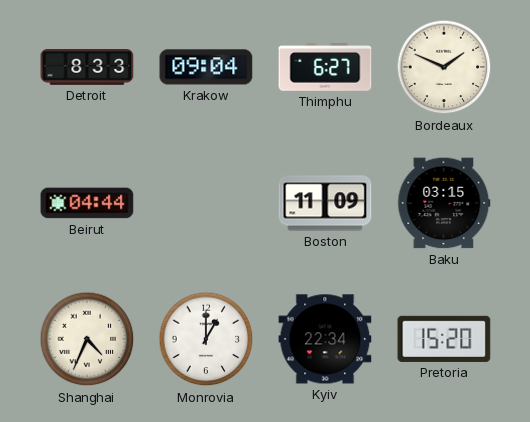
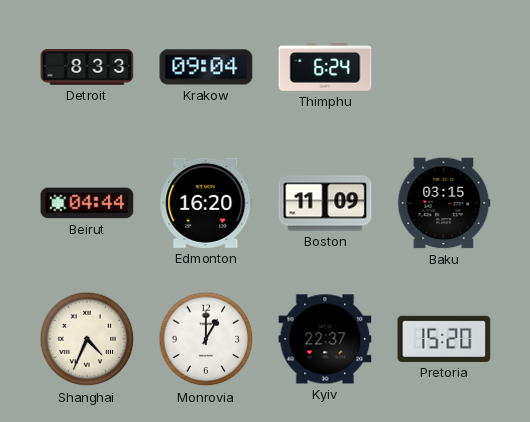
Thimphu: 6:27 -> 6:24
Bordeaux: 1:49 -> none
Edmonton: none -> 16:20
Kyiv: 22:34 -> 22:37
